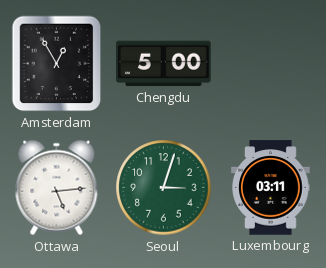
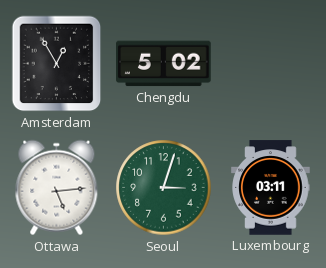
Chengdu: 5:00 -> 5:02
